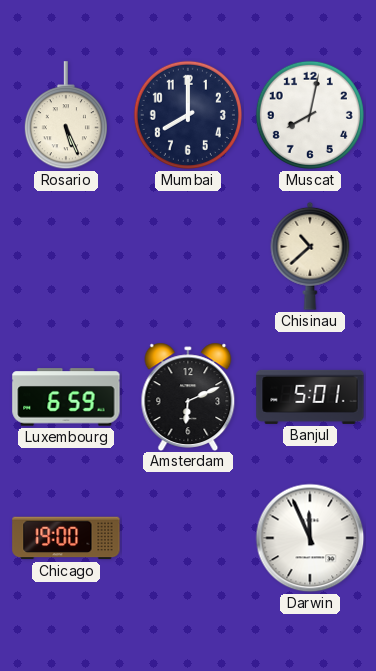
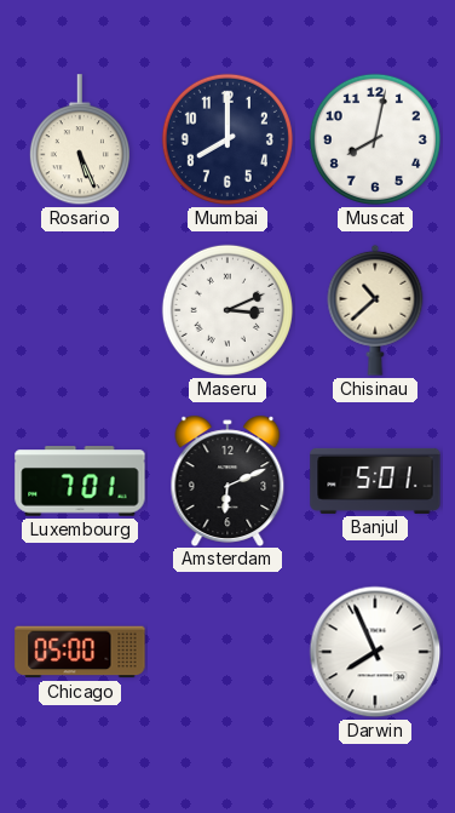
Maseru: none -> 3:11
Luxembourg: 6:59 -> 7:01
Chicago: 19:00 -> 05:00
Darwin: 11:56 -> 7:56
